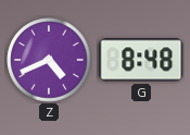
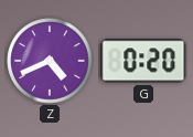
G: 8:48 -> 0:20
